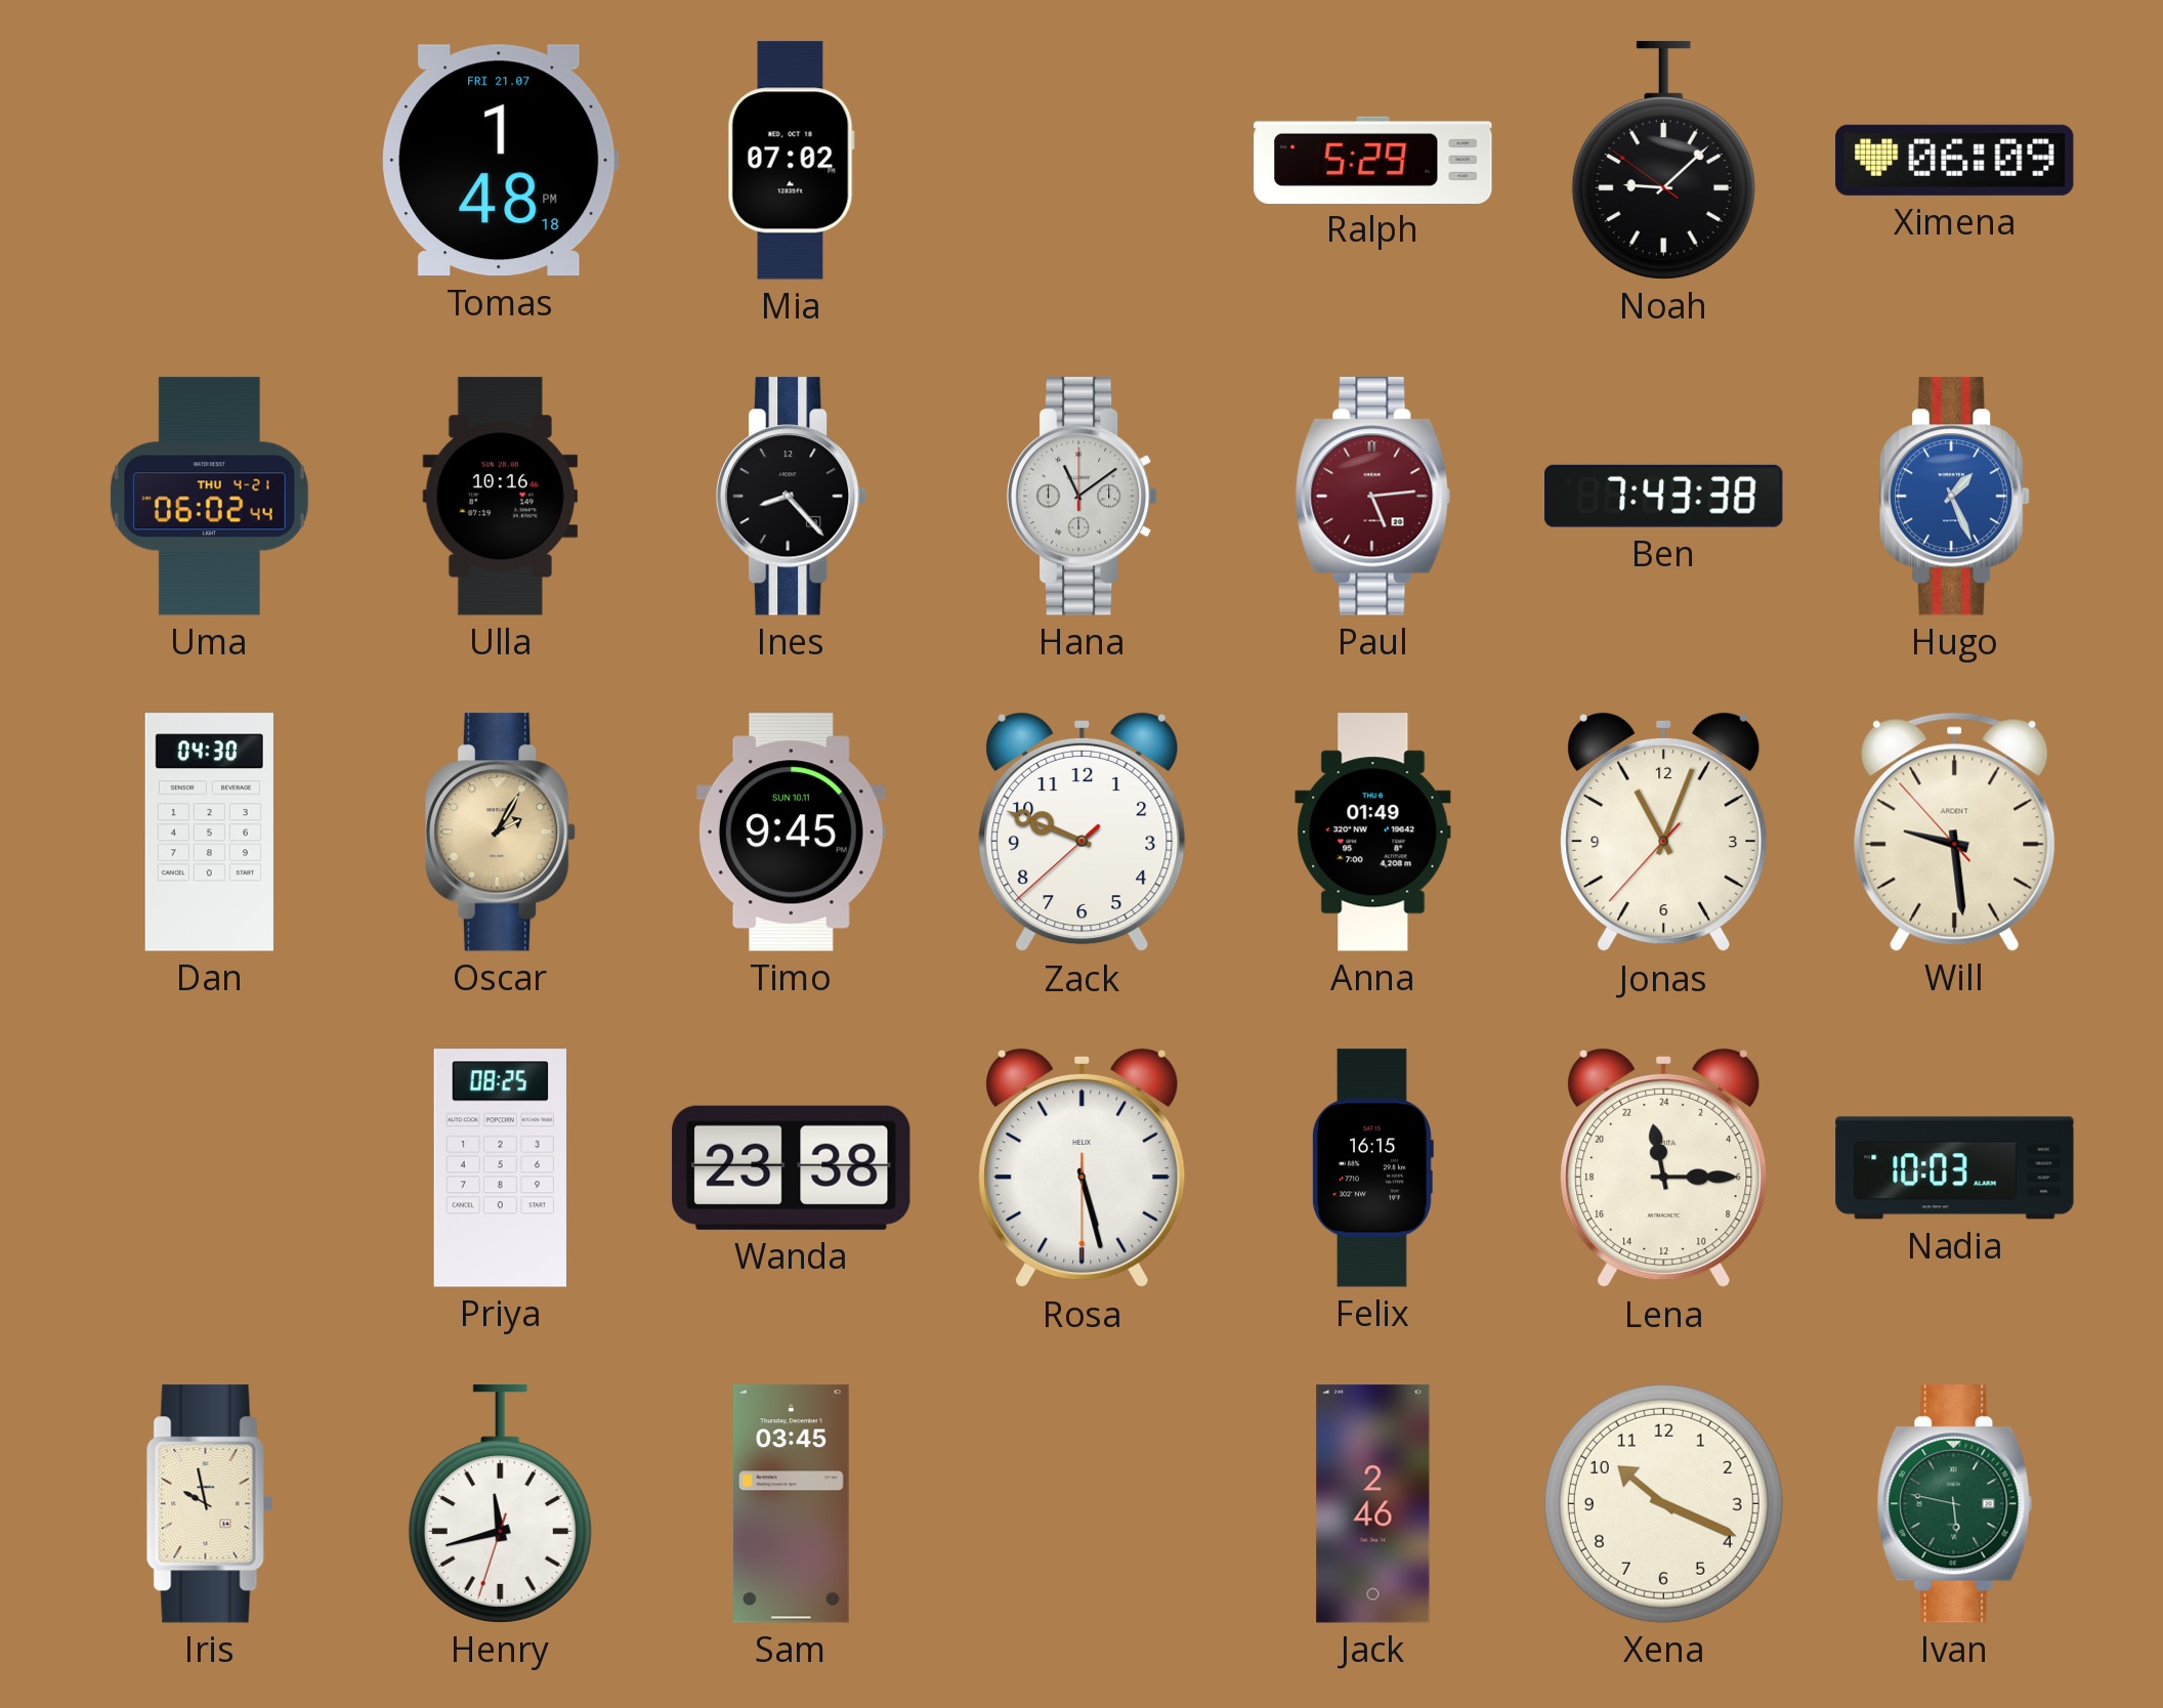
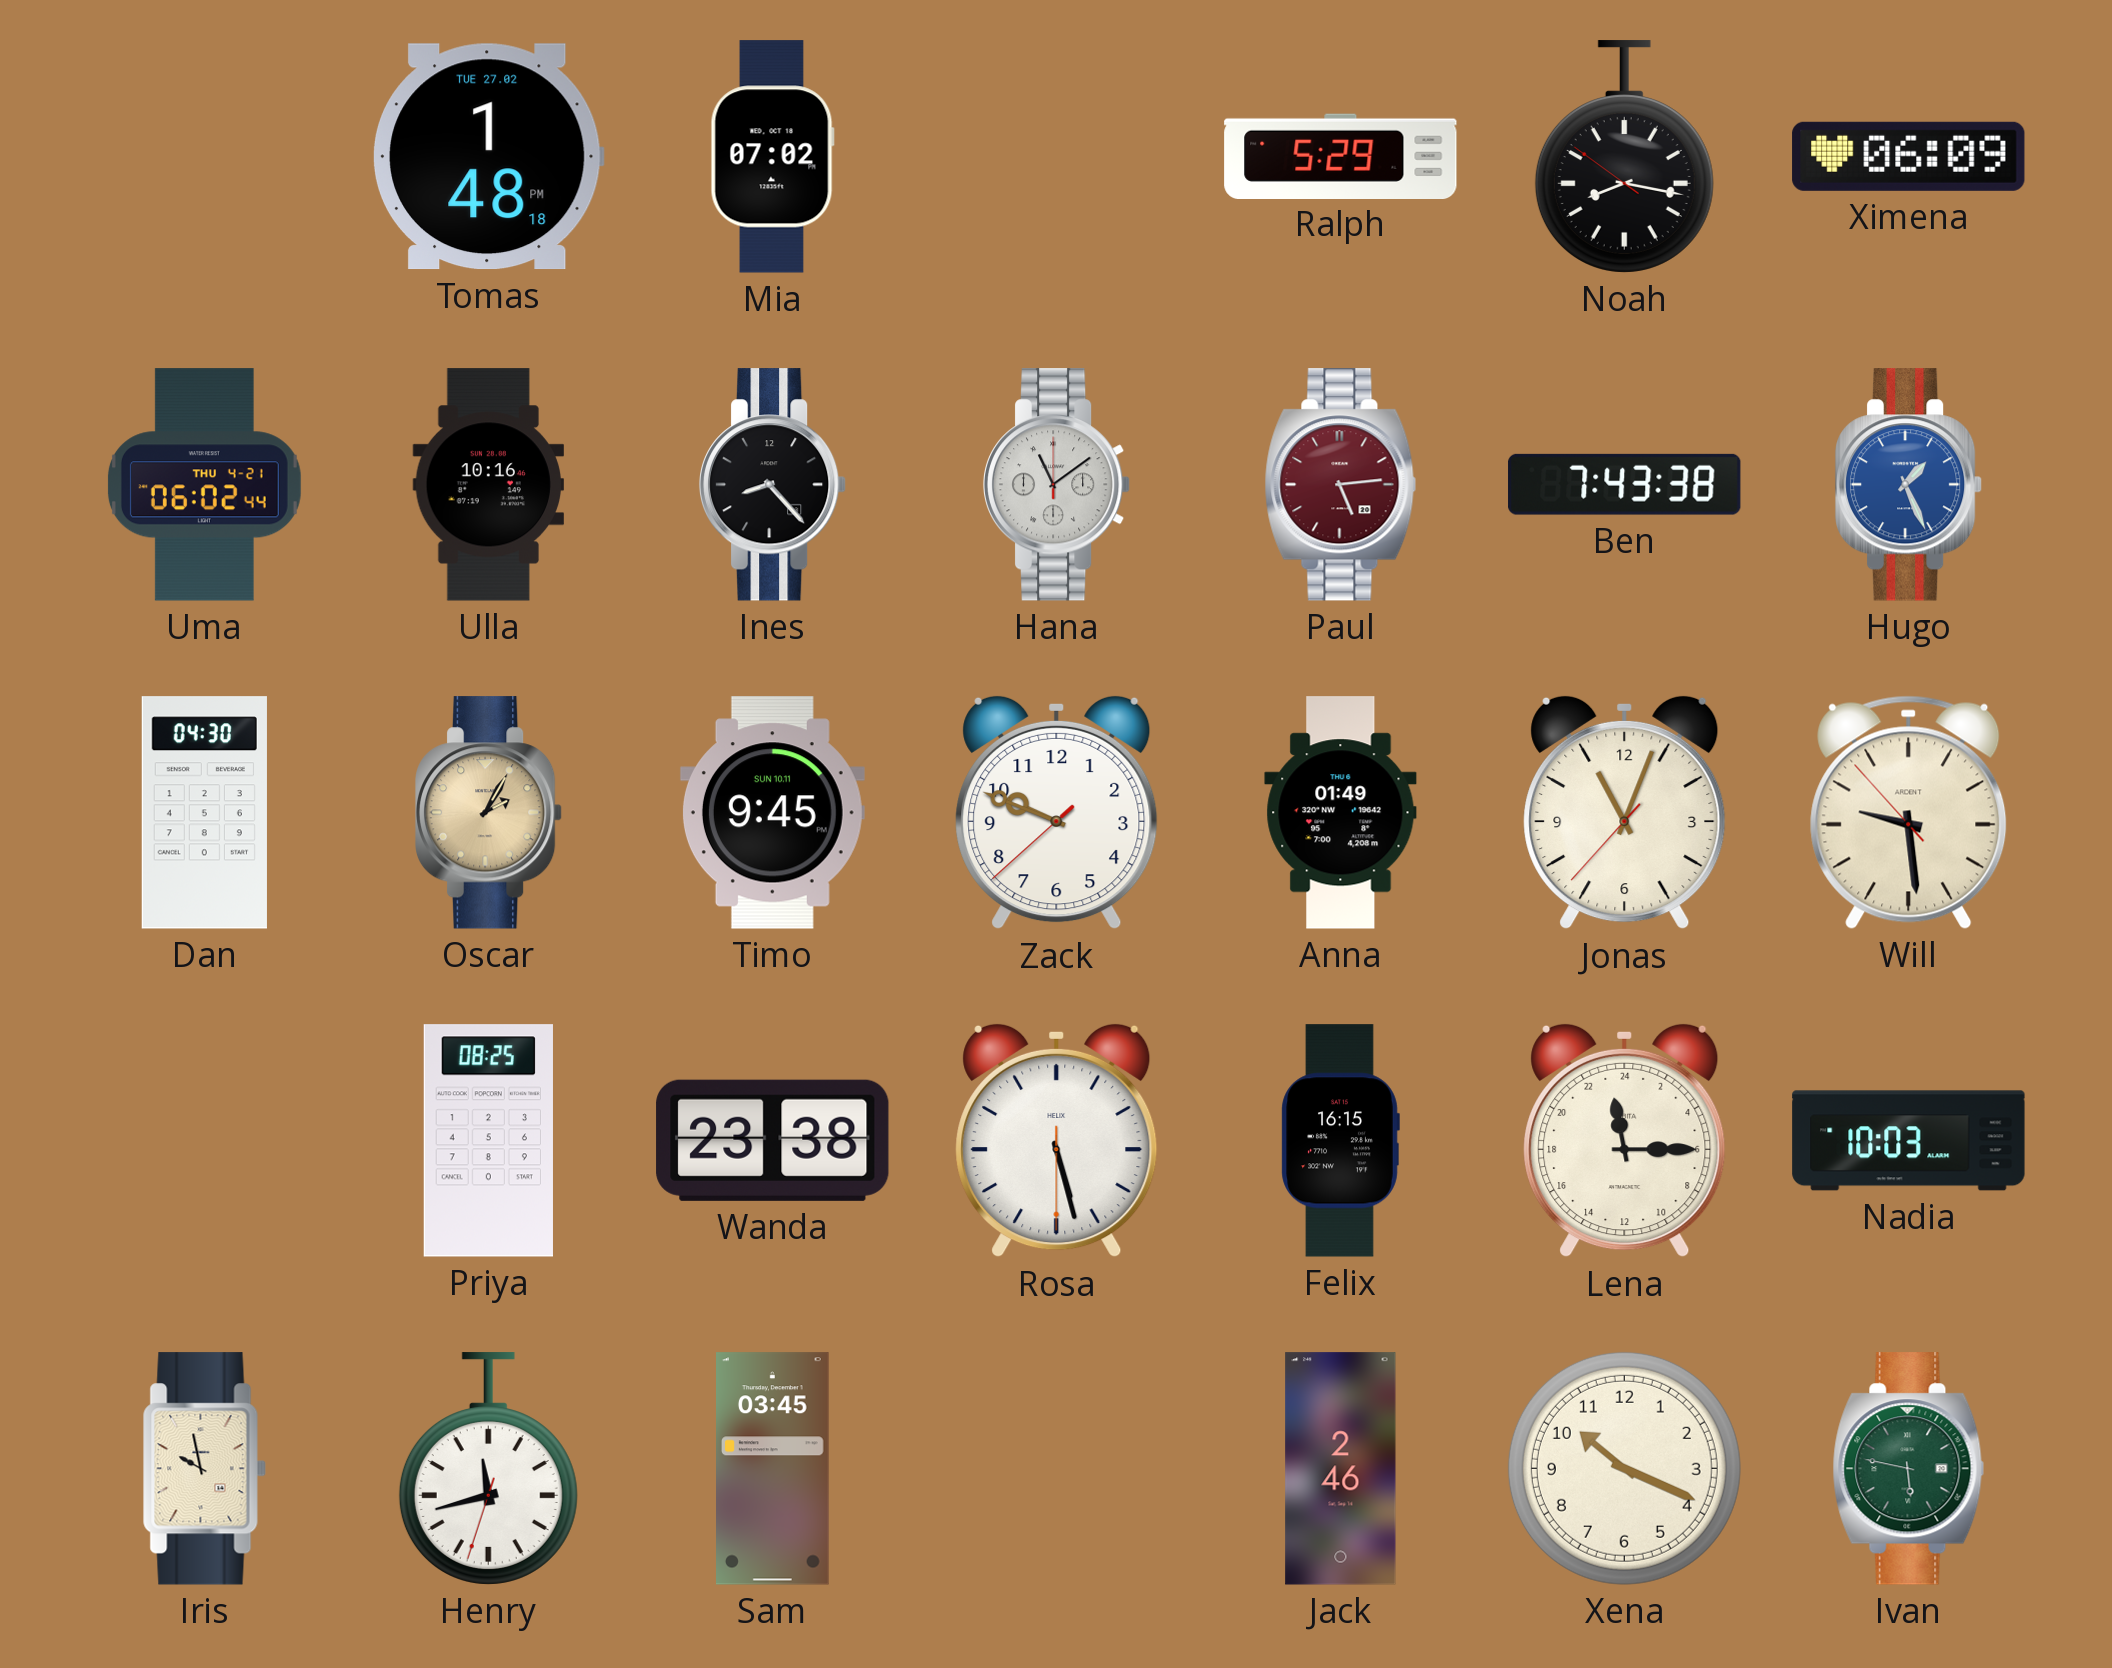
Tomas date: FRI 21.07 -> TUE 27.02
Noah: 9:07 -> 8:16
